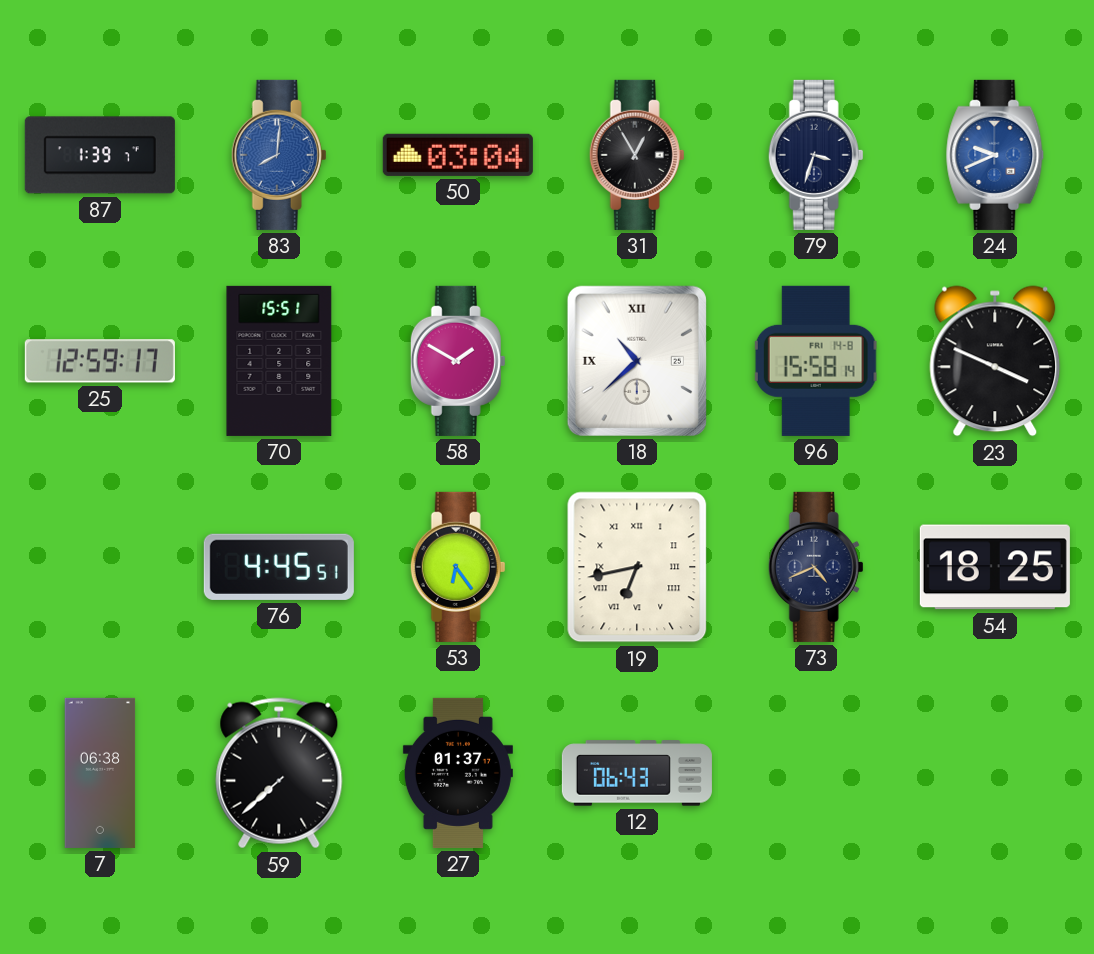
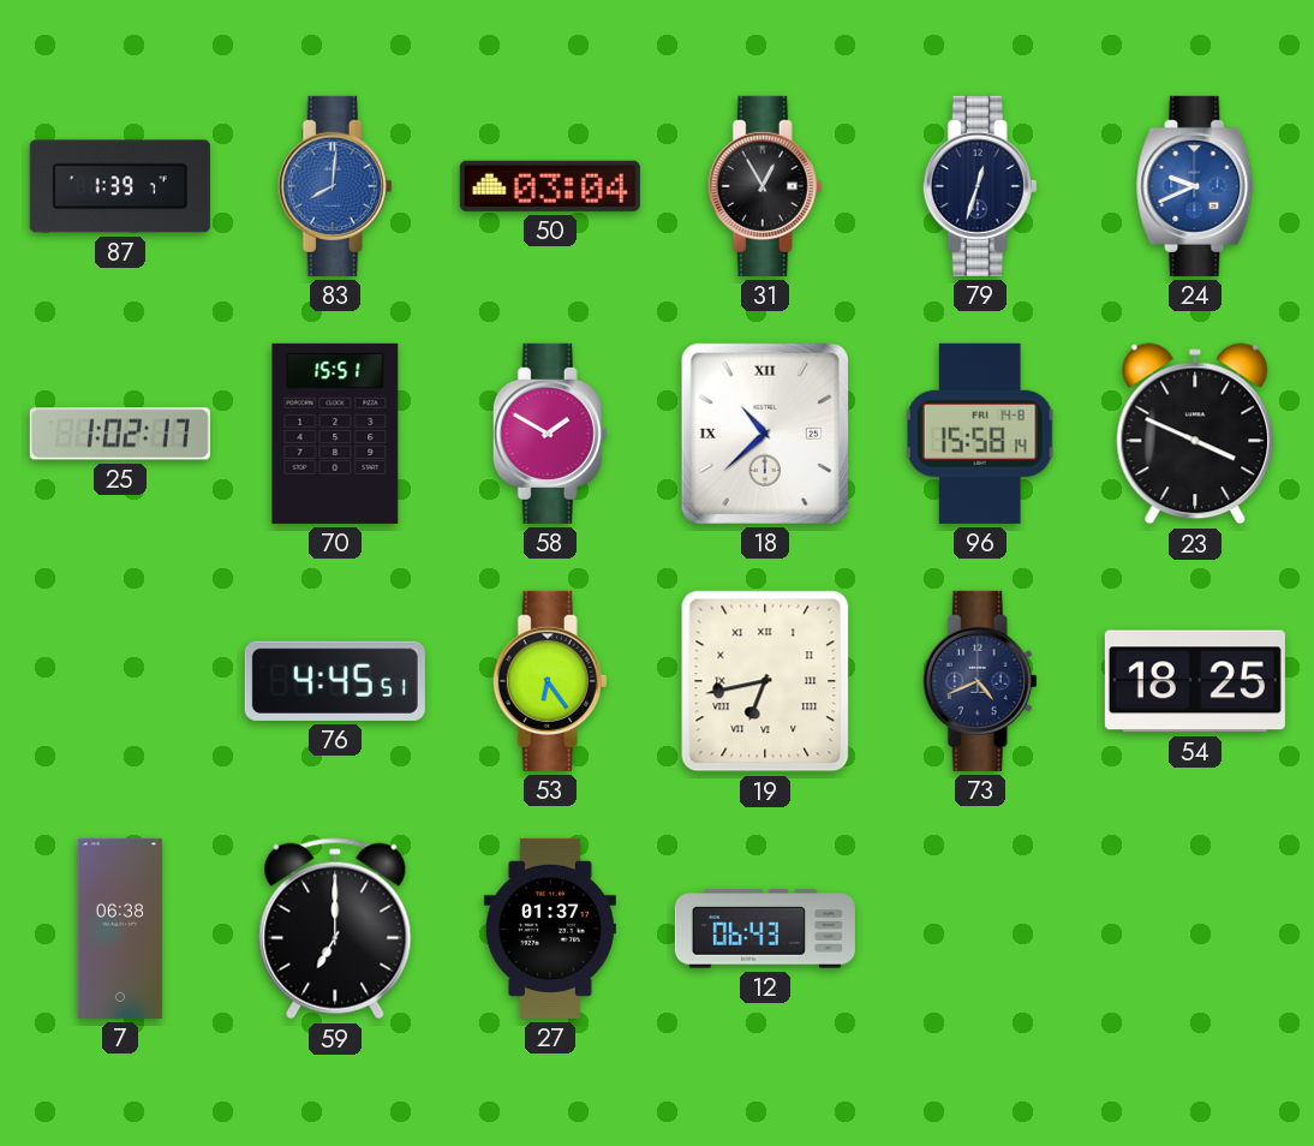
79: 3:33 -> 12:33
25: 12:59 -> 1:02
59: 7:38 -> 7:00
